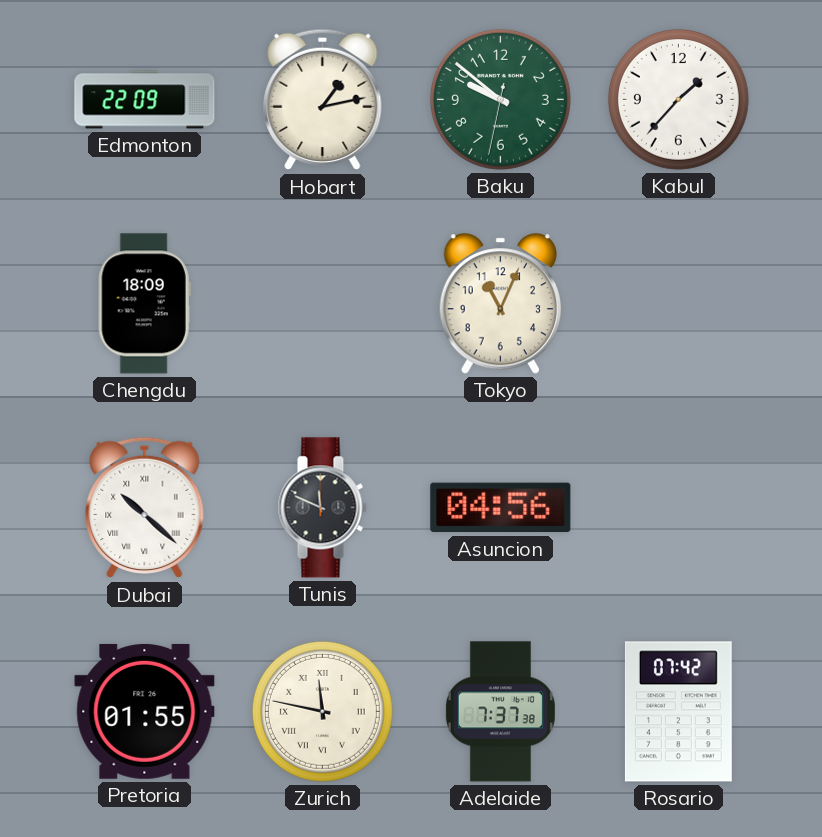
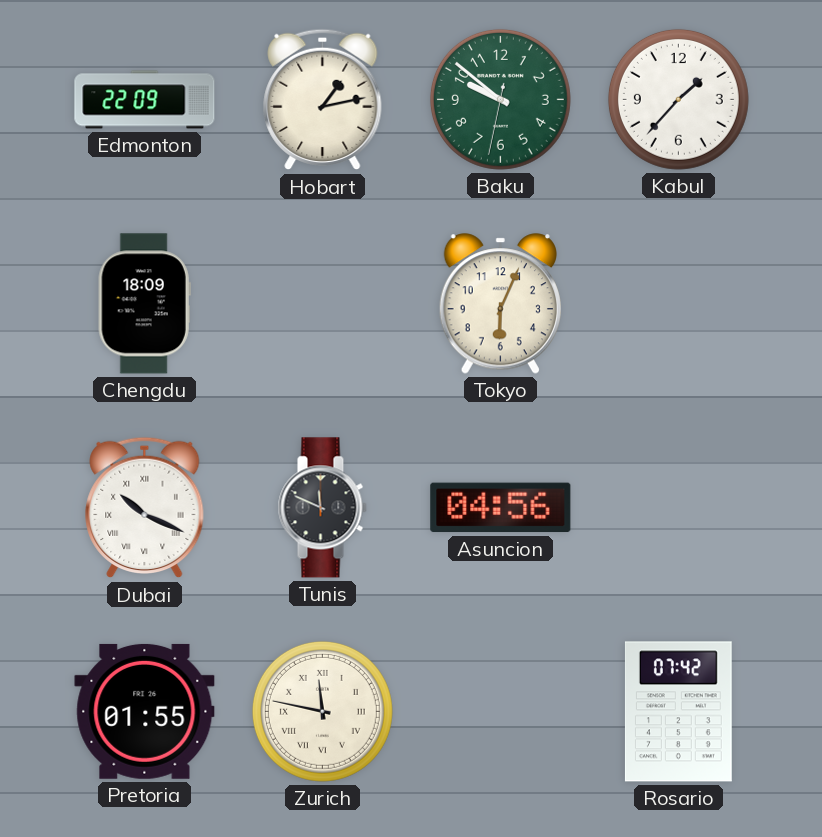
Tokyo: 11:04 -> 6:04
Dubai: 10:22 -> 10:19
Adelaide: 7:37 -> none
